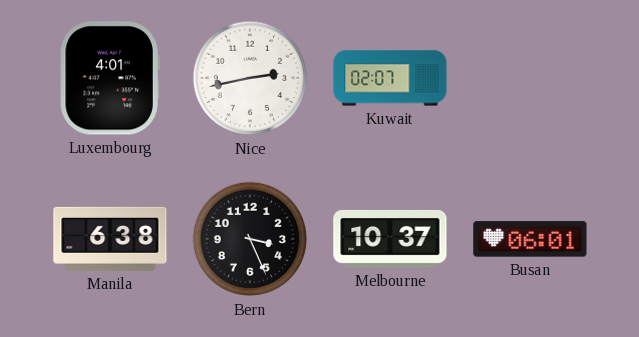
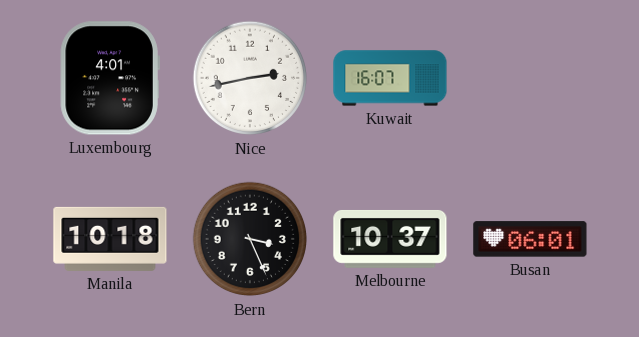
Kuwait: 02:07 -> 16:07
Manila: 6:38 -> 10:18
